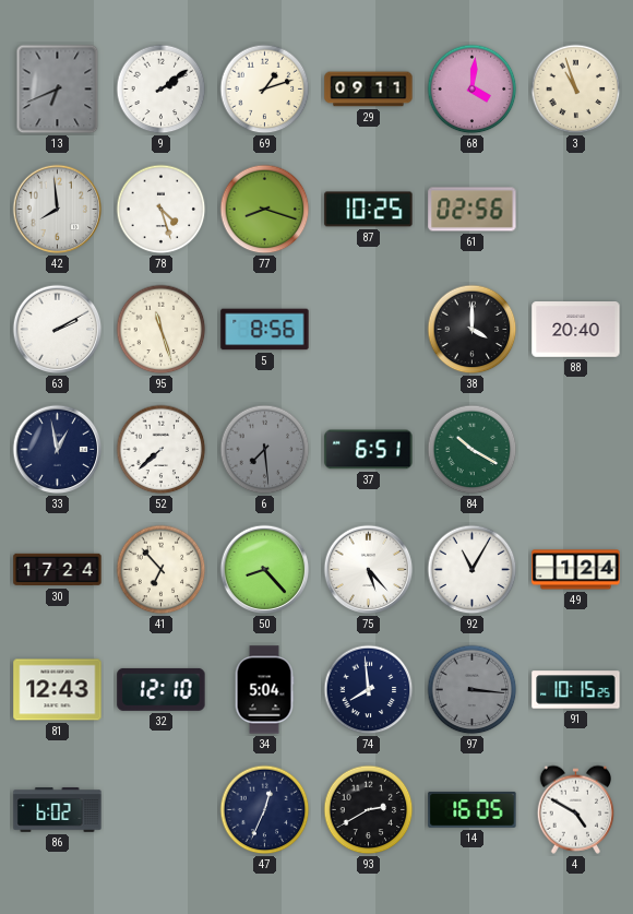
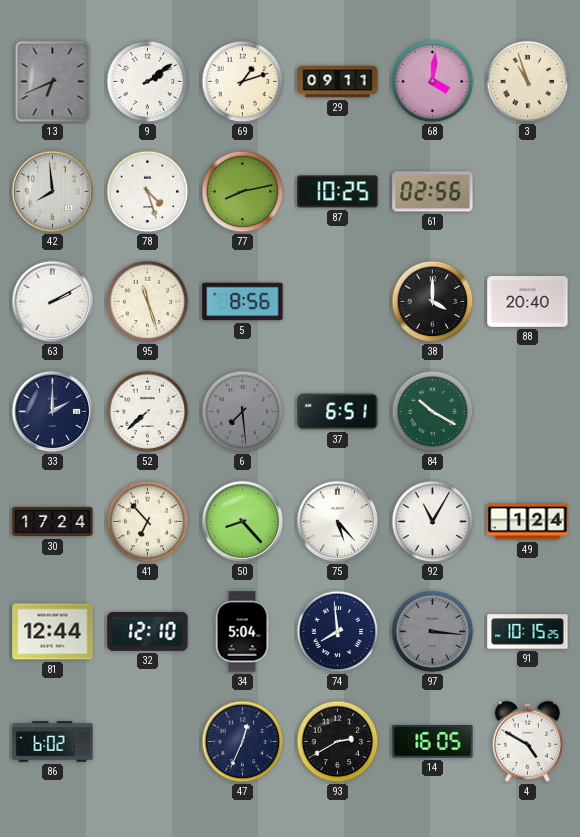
77: 8:18 -> 8:13
33: 12:58 -> 2:00
81: 12:43 -> 12:44
